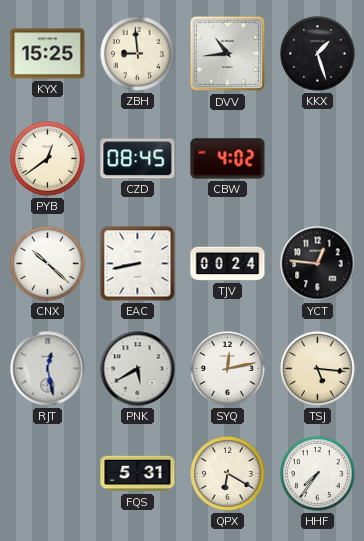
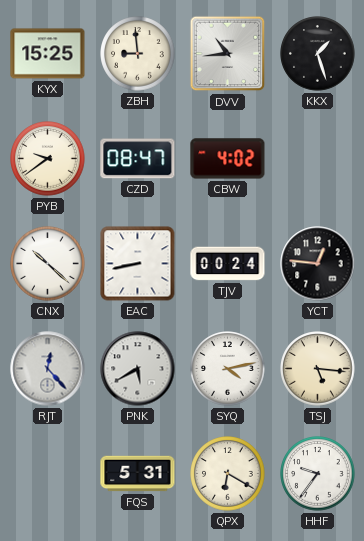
PYB: 12:39 -> 9:39
CZD: 08:45 -> 08:47
RJT: 12:28 -> 12:23
SYQ: 12:13 -> 4:13
HHF: 7:36 -> 9:36
